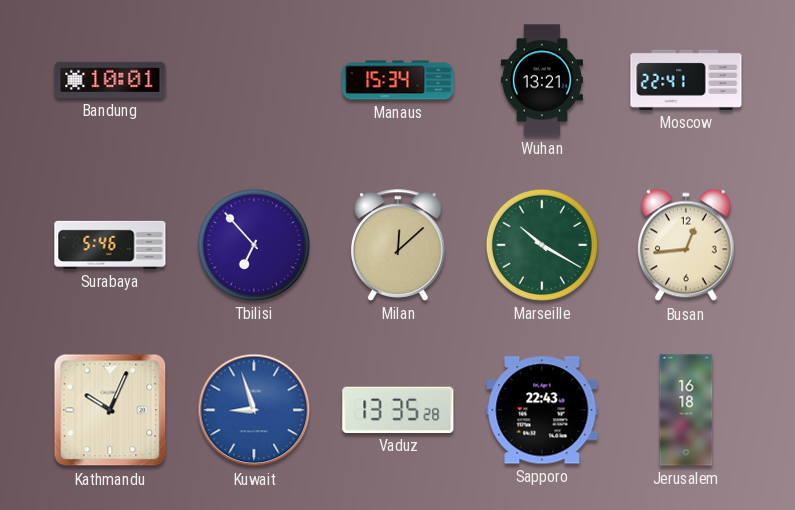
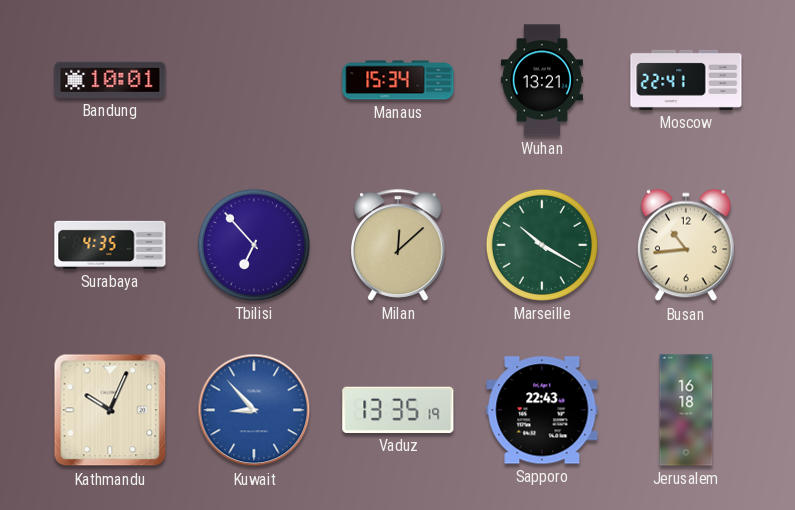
Surabaya: 5:46 -> 4:35
Busan: 12:44 -> 10:44
Kuwait: 8:57 -> 8:53
Vaduz: 13:35:28 -> 13:35:19
